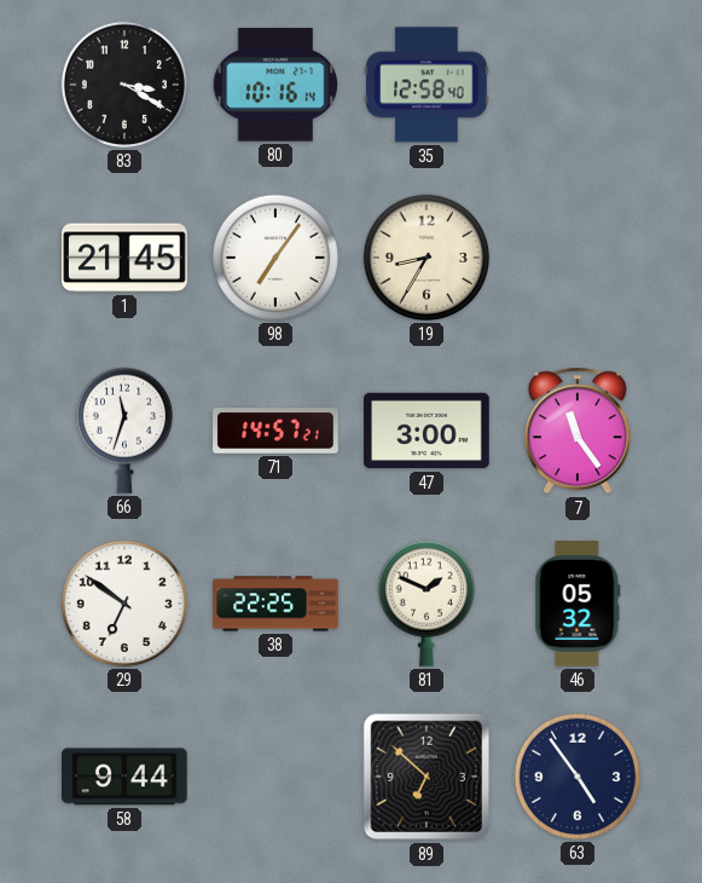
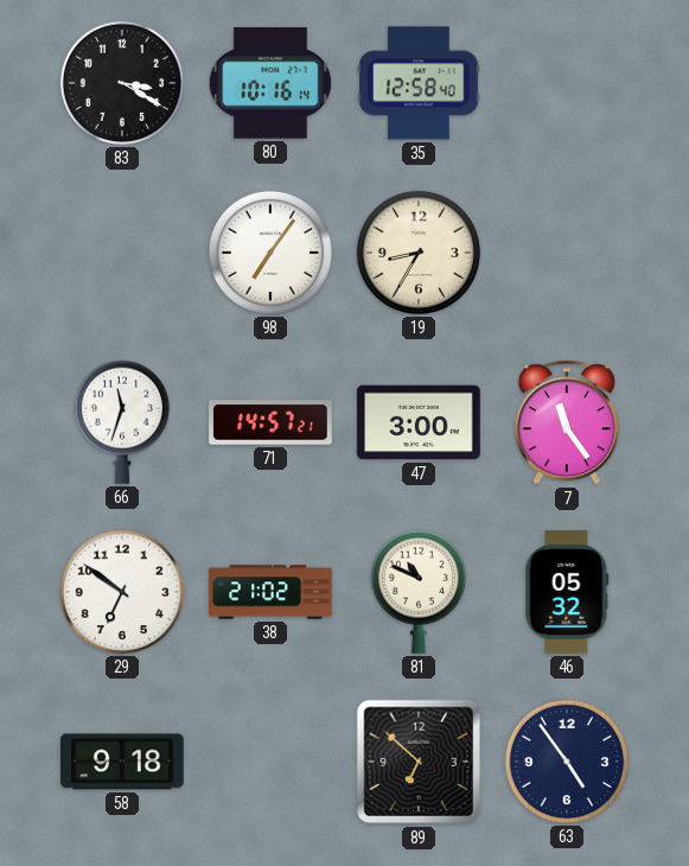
1: 21:45 -> none
38: 22:25 -> 21:02
81: 1:49 -> 10:49
58: 9:44 -> 9:18
